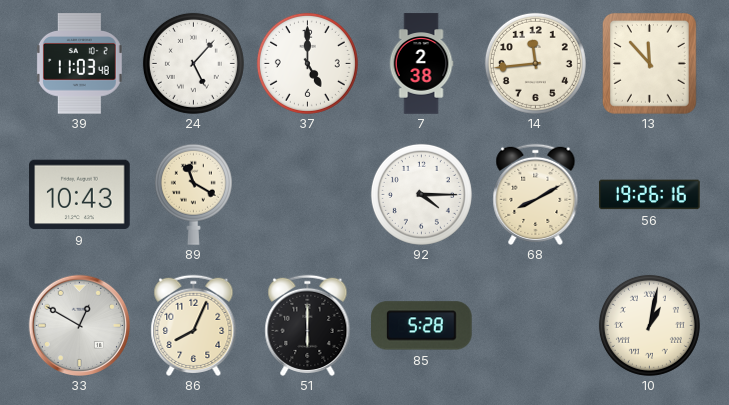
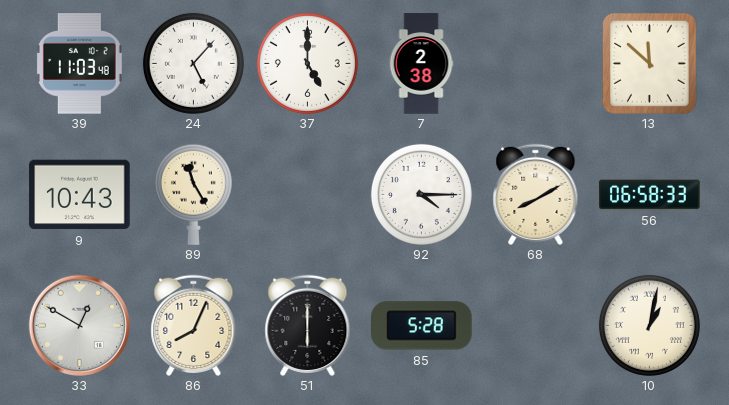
14: 11:44 -> none
13: 11:53 -> 11:52
89: 11:20 -> 11:25
56: 19:26 -> 06:58
